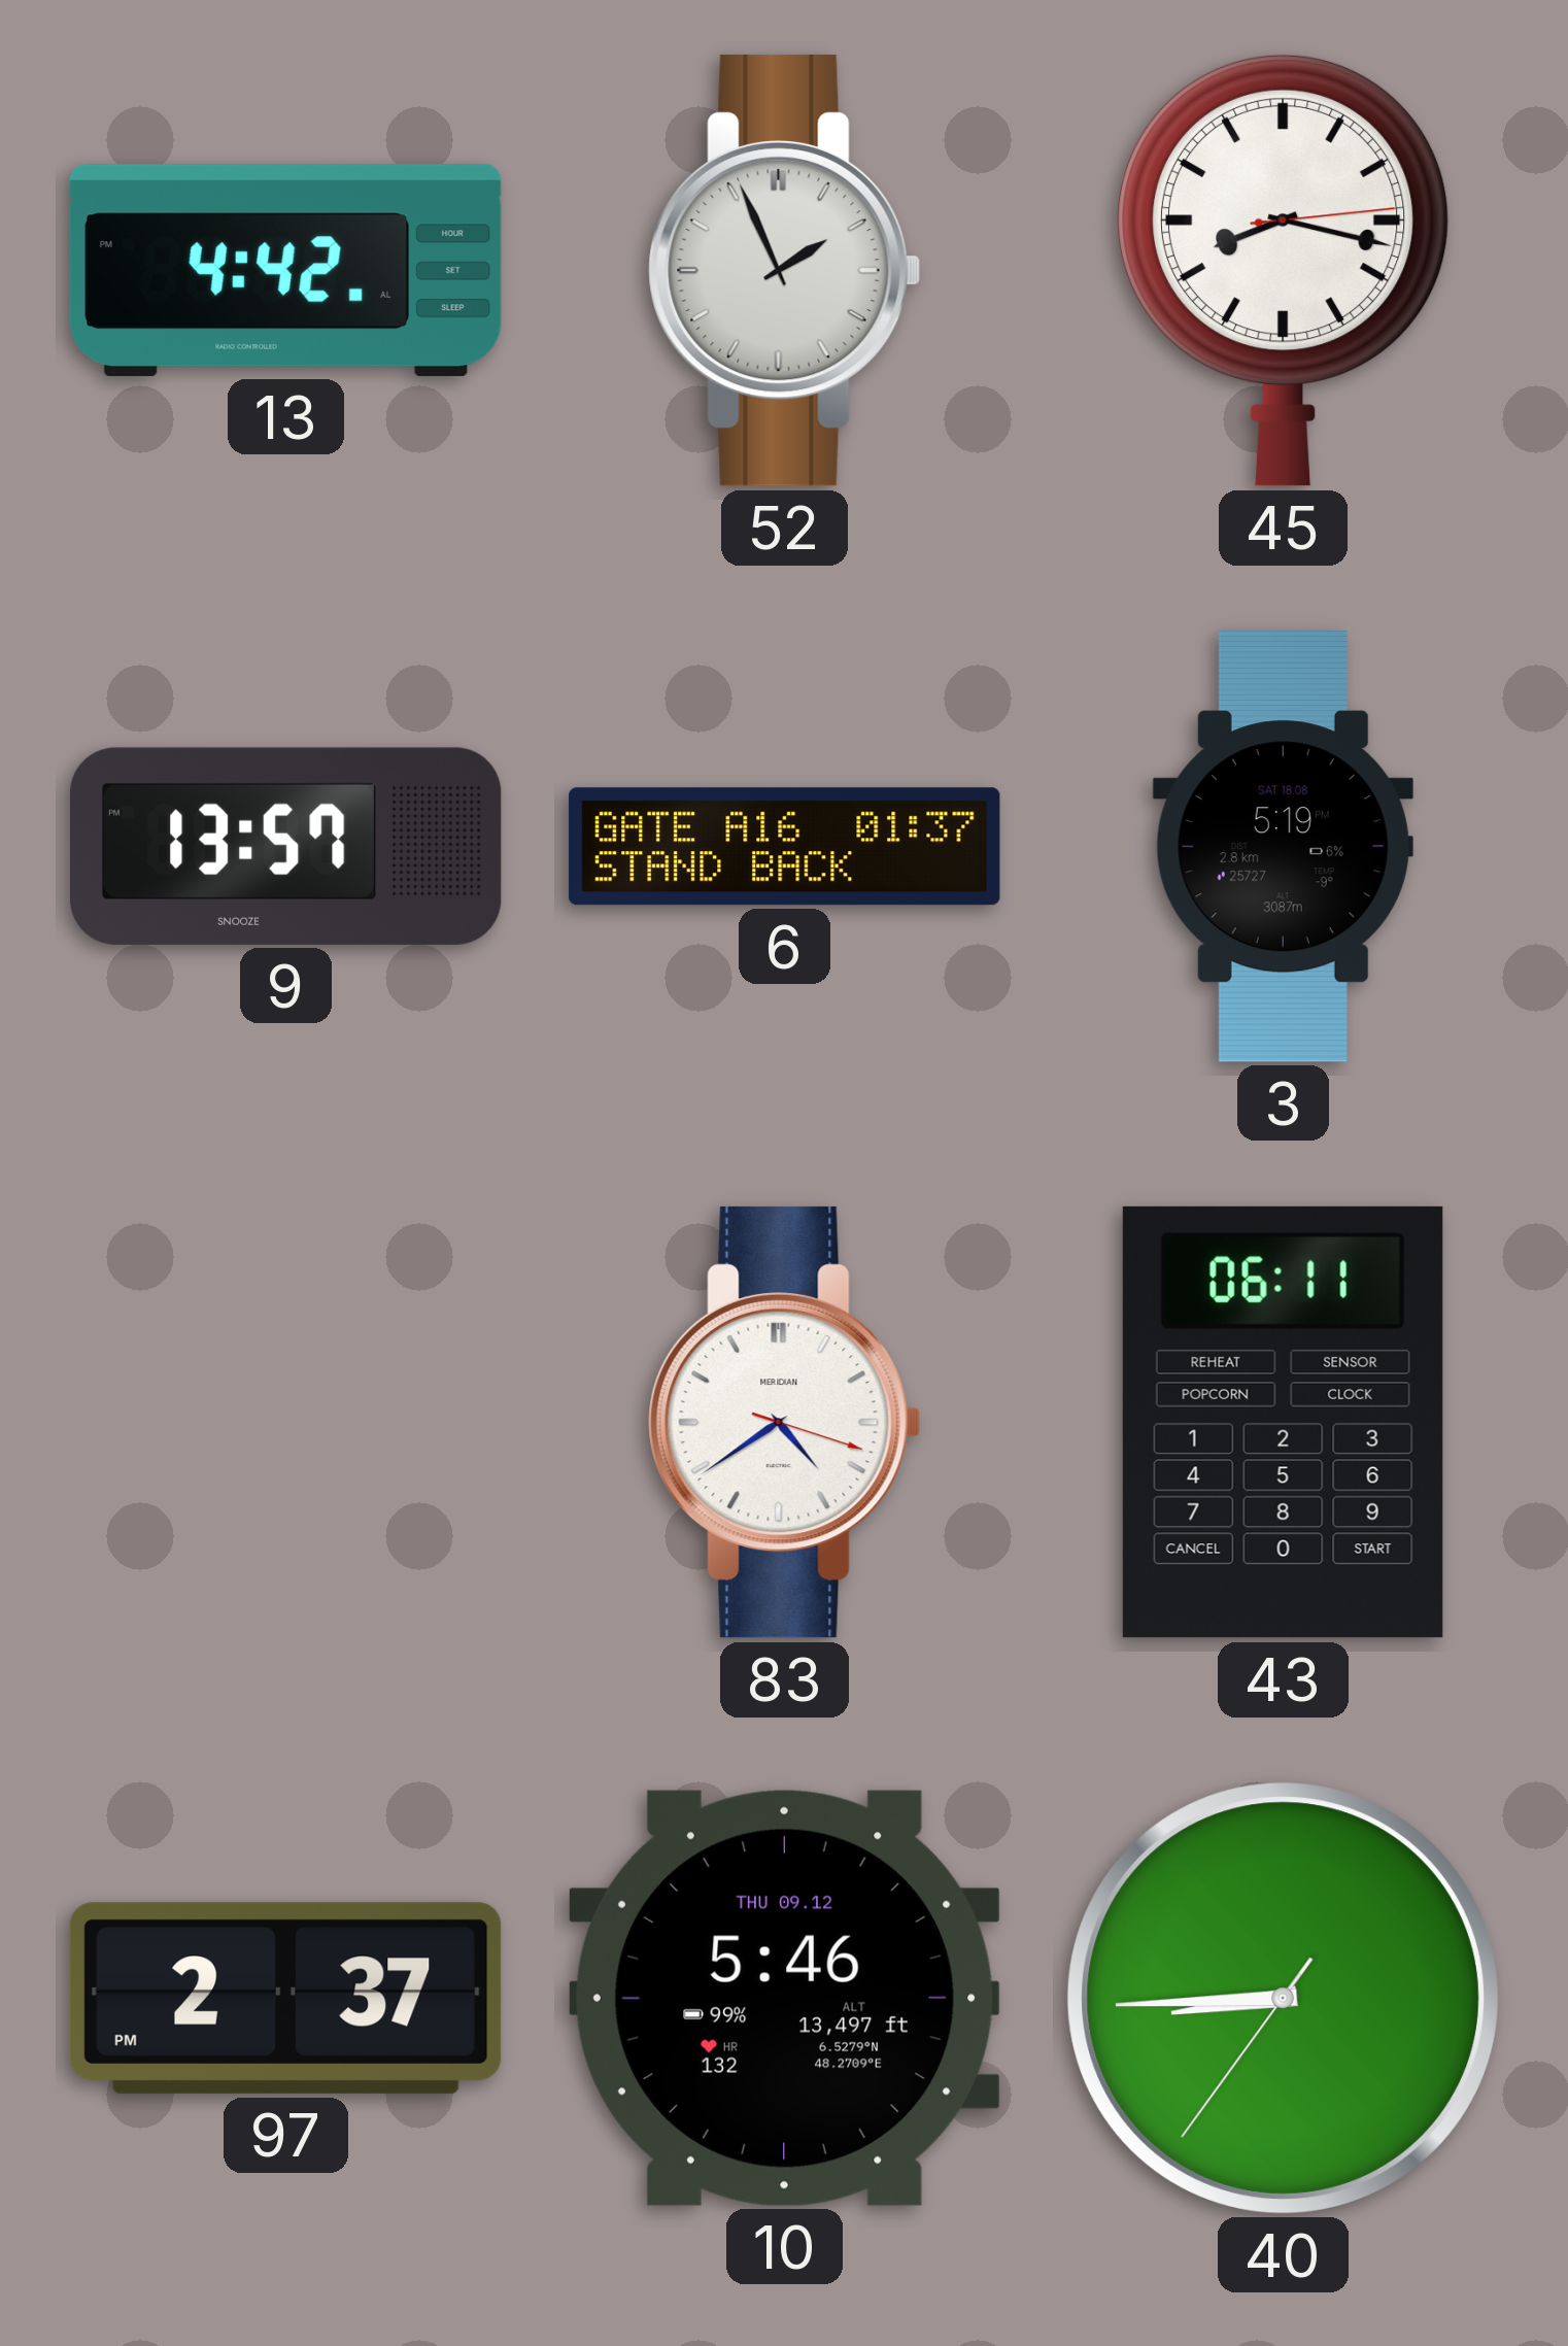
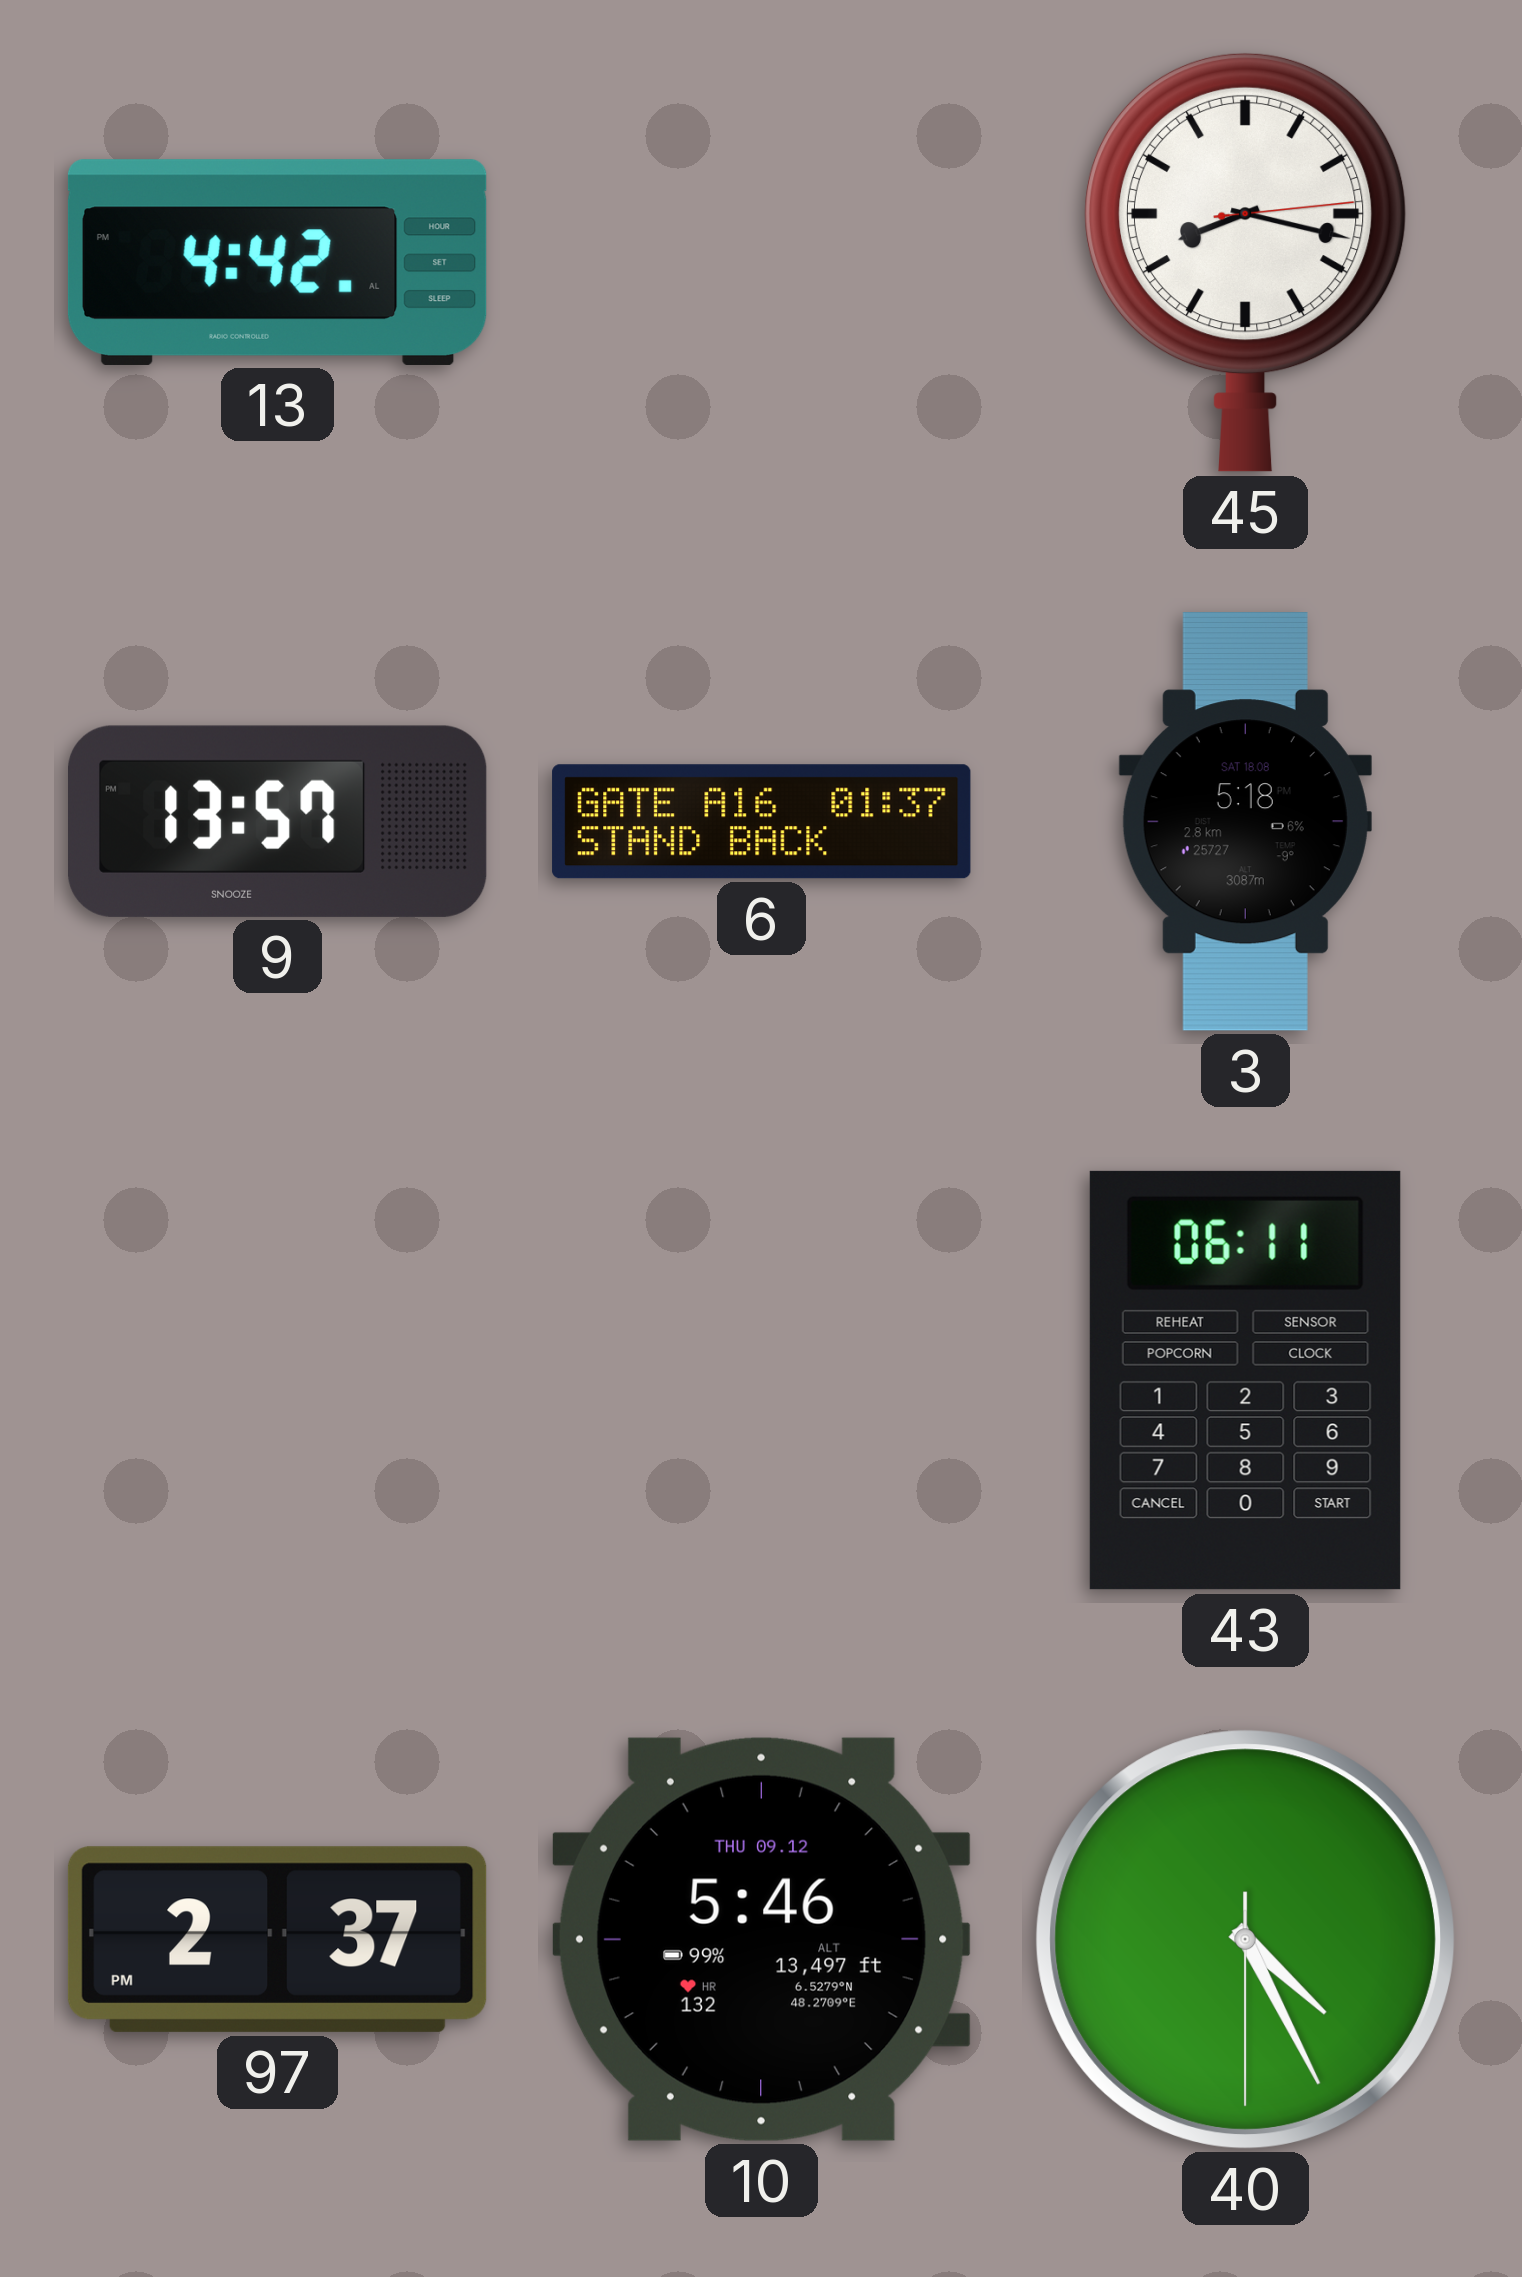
52: 1:56 -> none
3: 5:19 -> 5:18
83: 4:39 -> none
40: 8:44 -> 4:25
